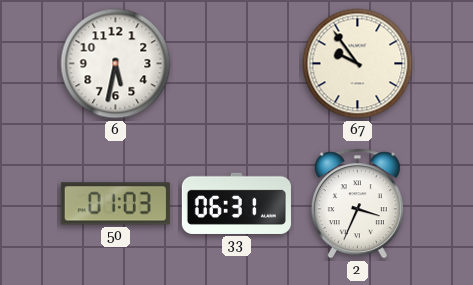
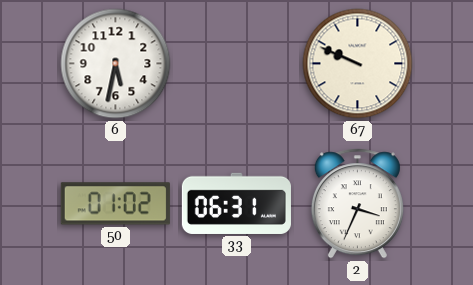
67: 9:54 -> 9:49
50: 01:03 -> 01:02
